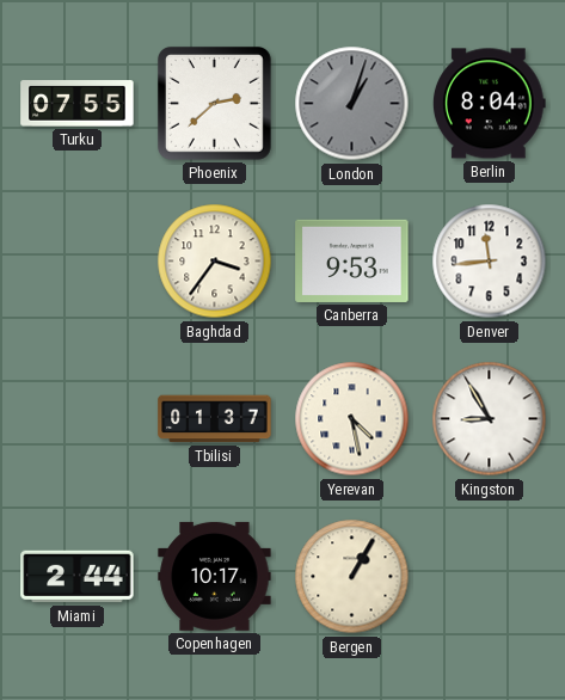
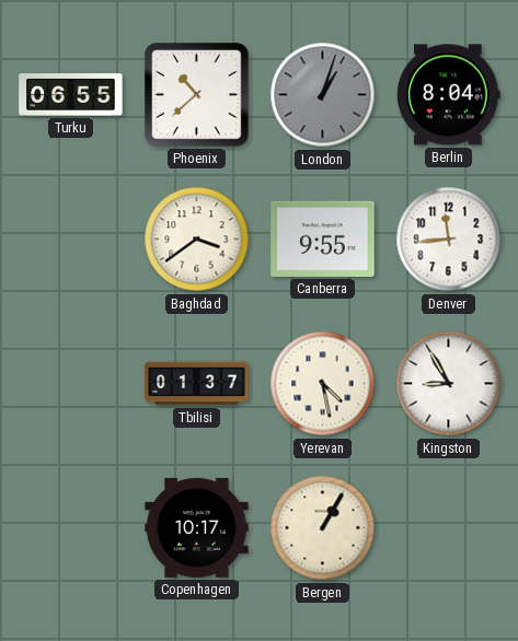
Turku: 07:55 -> 06:55
Phoenix: 2:38 -> 10:38
Baghdad: 3:36 -> 3:39
Canberra: 9:53 -> 9:55
Miami: 2:44 -> none
